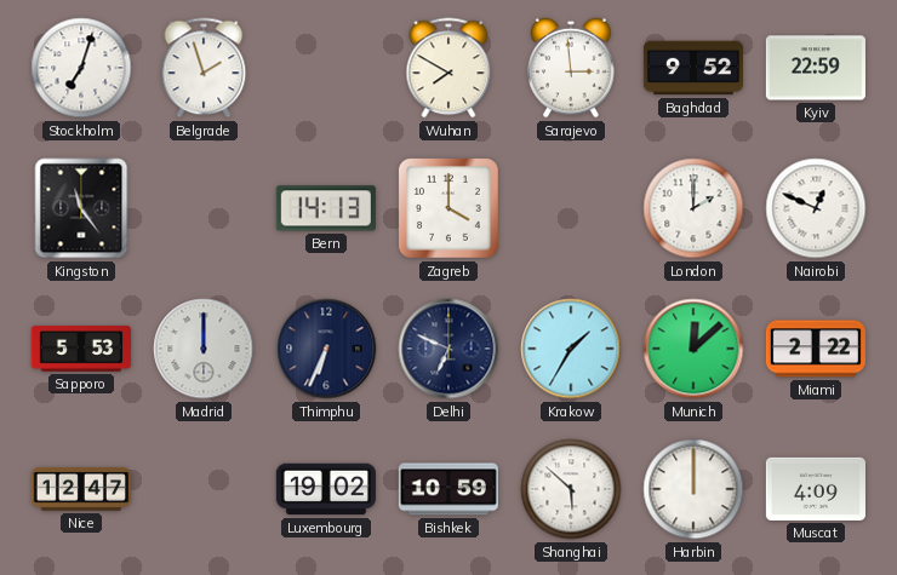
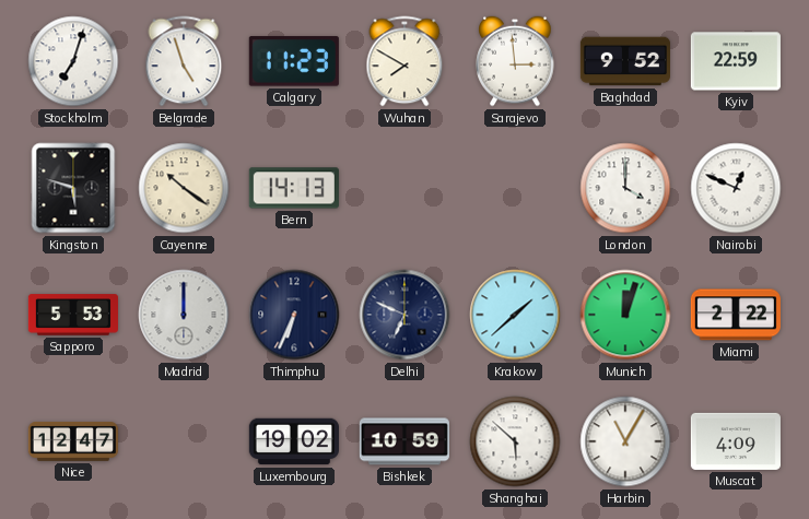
Belgrade: 1:57 -> 4:57
Calgary: none -> 11:23
Kingston: 11:24 -> 5:48
Cayenne: none -> 10:21
Zagreb: 4:00 -> none
London: 2:00 -> 4:00
Krakow: 1:35 -> 1:38
Munich: 12:08 -> 12:03
Harbin: 12:00 -> 11:05
